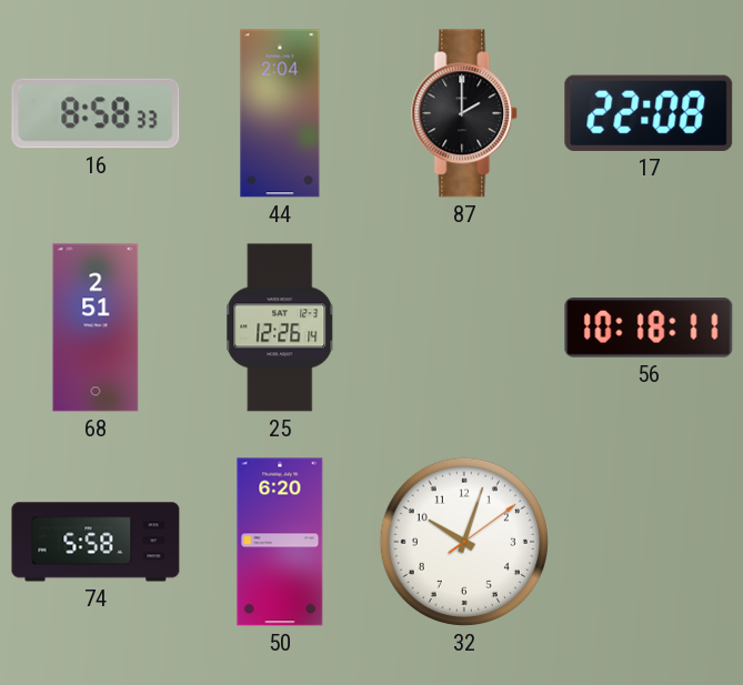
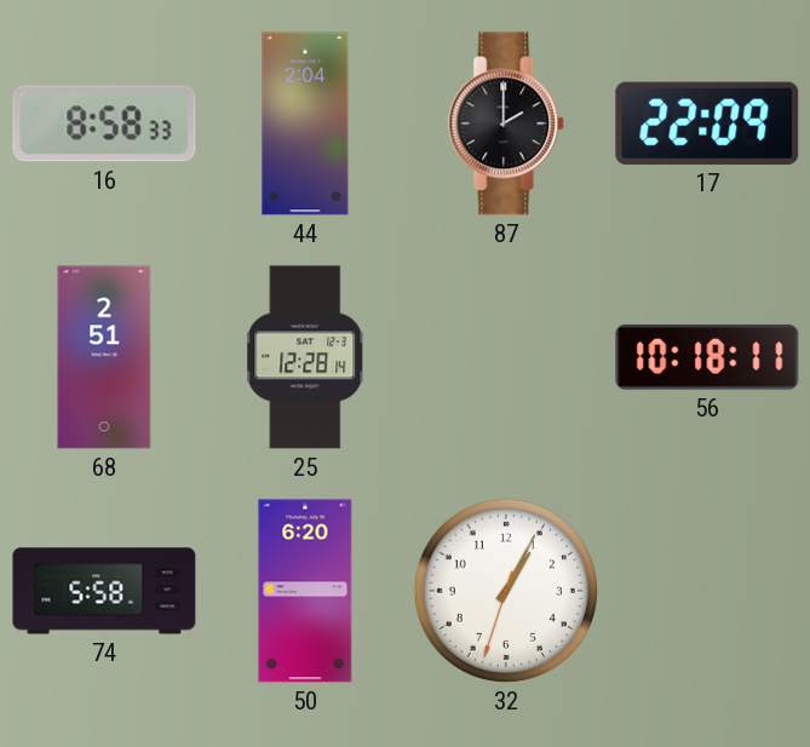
17: 22:08 -> 22:09
25: 12:26 -> 12:28
32: 10:03 -> 1:04
